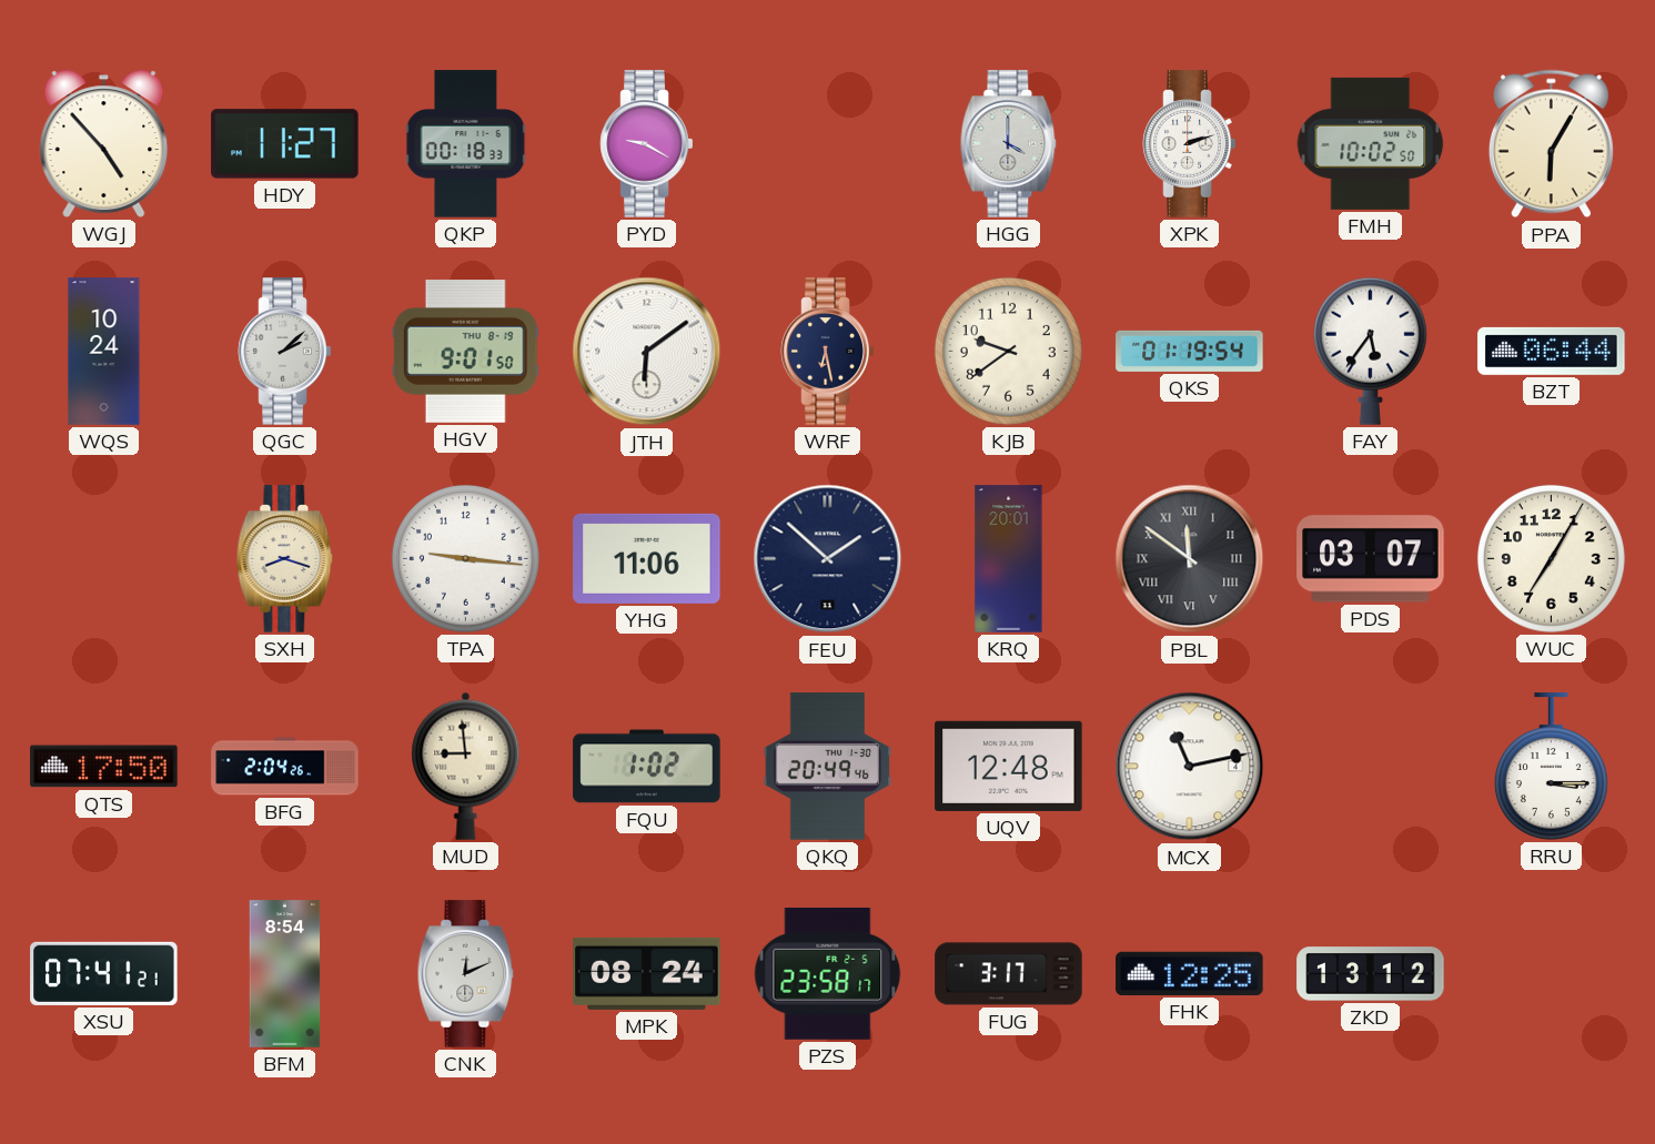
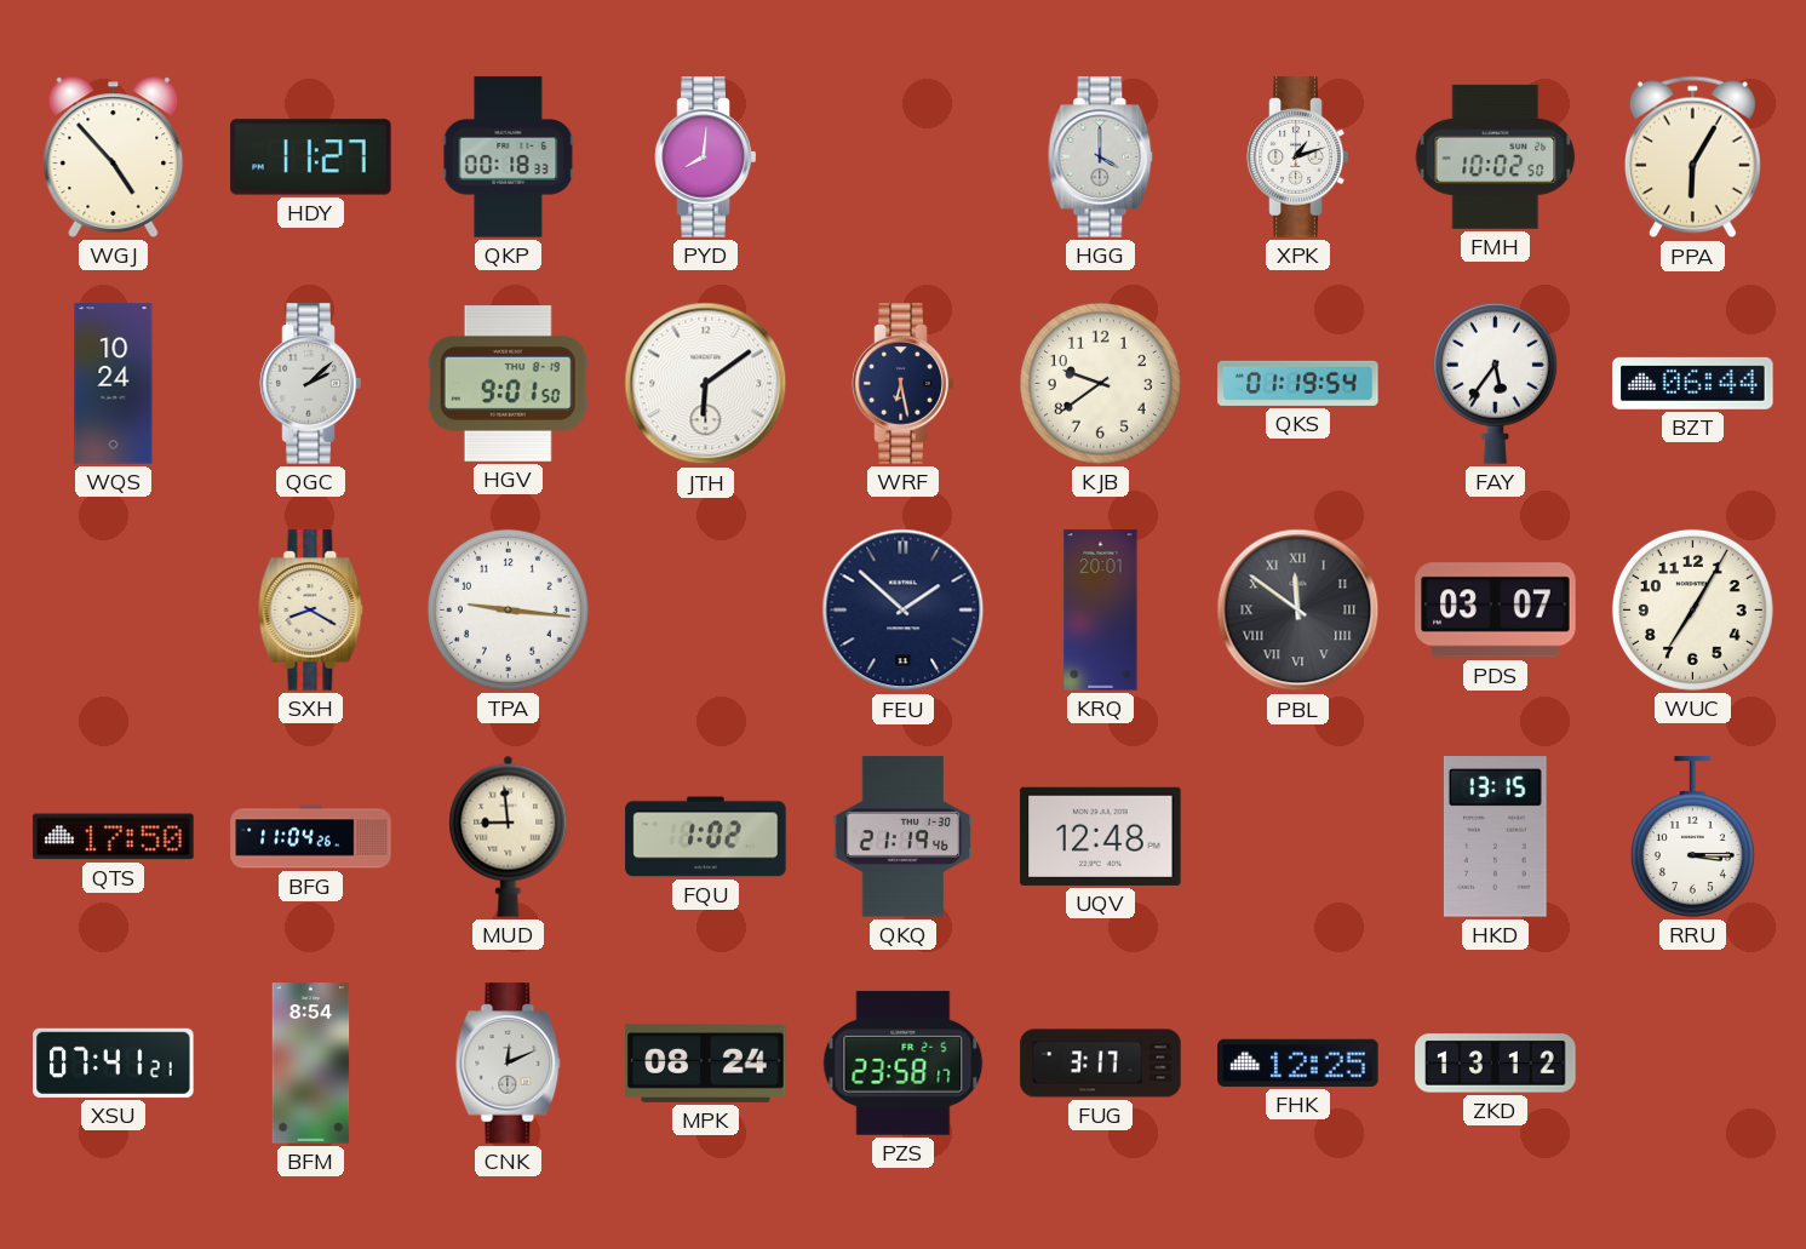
PYD: 9:20 -> 8:01
XPK: 2:12 -> 1:12
SXH: 8:18 -> 8:20
YHG: 11:06 -> none
BFG: 2:04 -> 11:04
QKQ: 20:49 -> 21:19
MCX: 11:13 -> none
HKD: none -> 13:15
